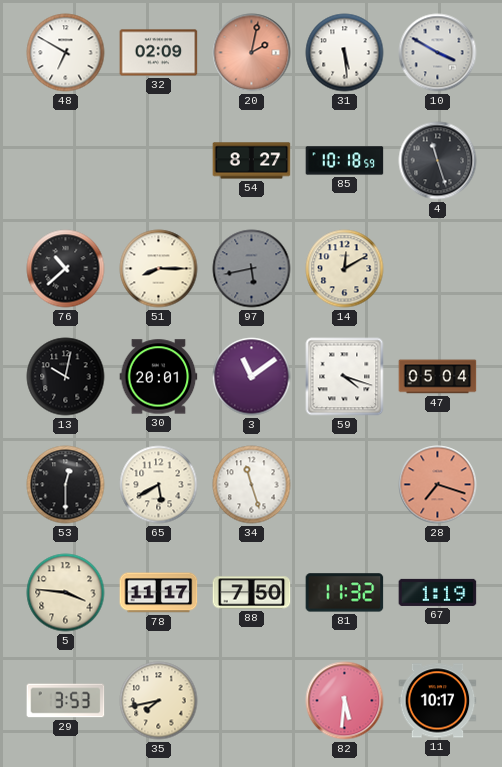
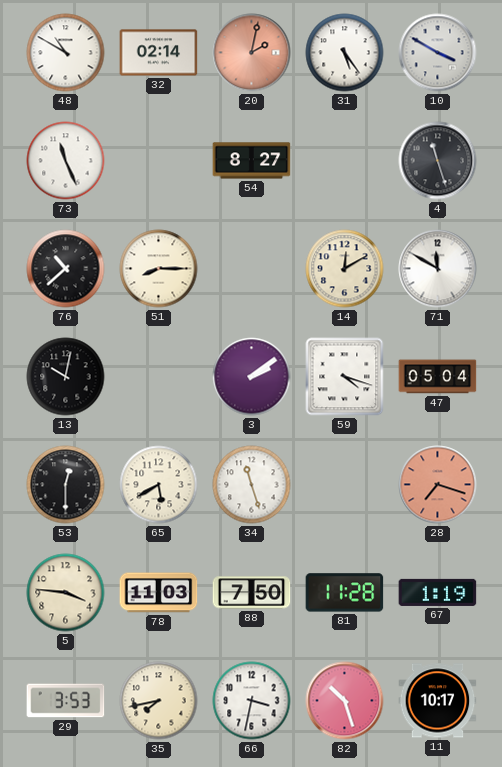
48: 6:50 -> 10:50
32: 02:09 -> 02:14
31: 5:29 -> 5:24
73: none -> 11:26
85: 10:18 -> none
97: 5:43 -> none
71: none -> 11:50
30: 20:01 -> none
3: 11:09 -> 2:09
78: 11:17 -> 11:03
81: 11:32 -> 11:28
66: none -> 3:32
82: 5:31 -> 10:27
